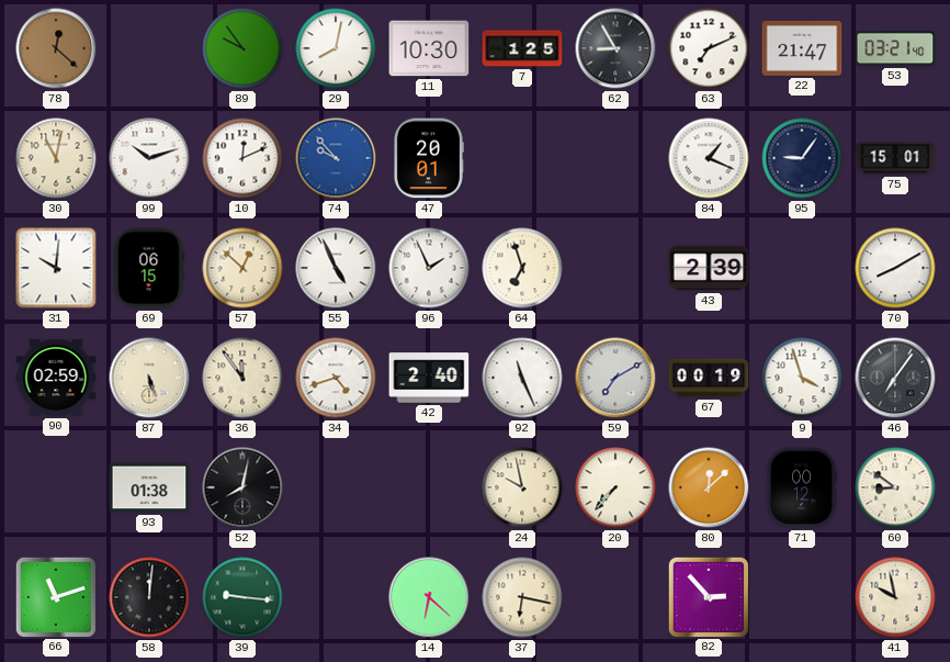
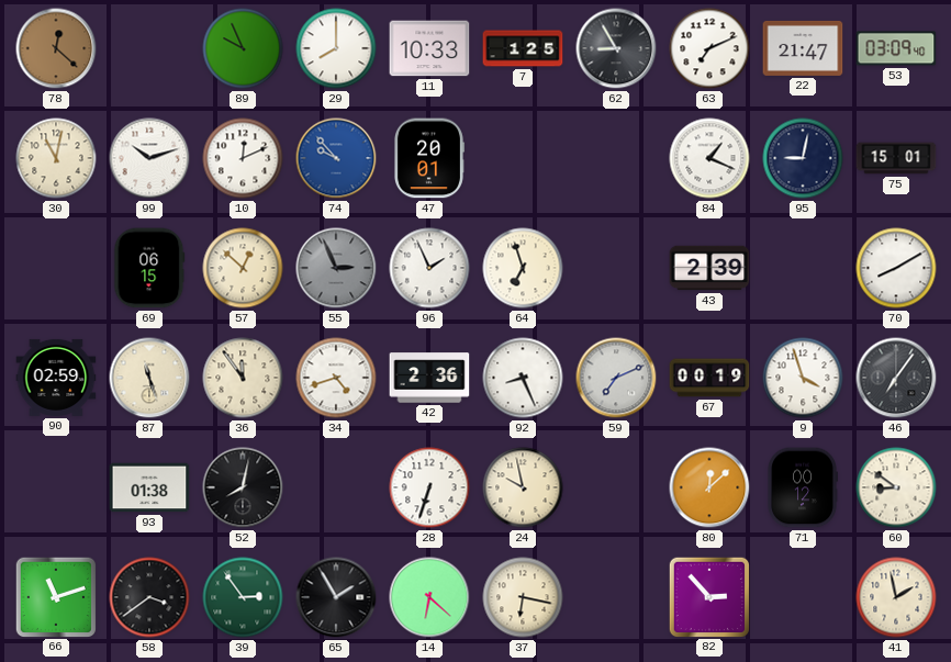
89: 9:54 -> 9:56
29: 8:02 -> 8:00
11: 10:30 -> 10:33
53: 03:21 -> 03:09
95: 9:06 -> 9:02
31: 10:01 -> none
55: 4:56 -> 2:56
55 dial: white -> grey
87: 5:27 -> 11:27
42: 2:40 -> 2:36
92: 11:26 -> 8:26
59: 7:10 -> 7:11
28: none -> 6:33
20: 7:37 -> none
58: 12:01 -> 3:39
39: 9:16 -> 2:54
65: none -> 1:55
41: 9:58 -> 1:58
